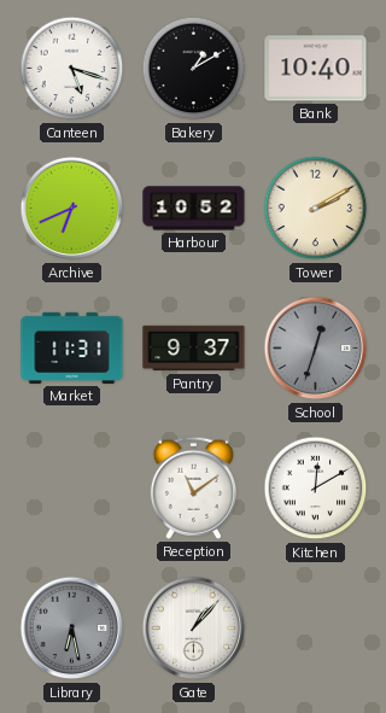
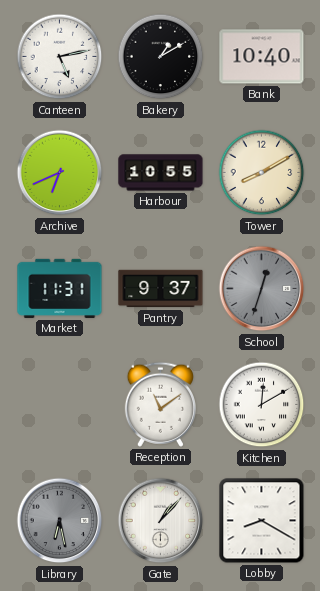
Canteen: 5:18 -> 5:13
Harbour: 10:52 -> 10:55
Tower: 2:10 -> 8:10
Lobby: none -> 8:20
